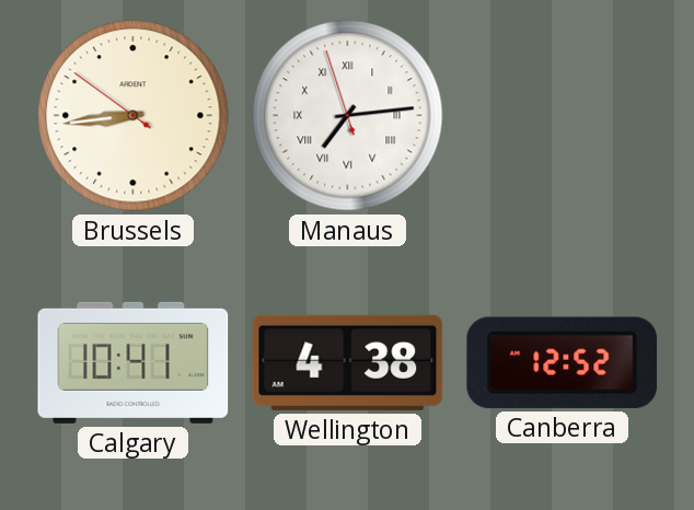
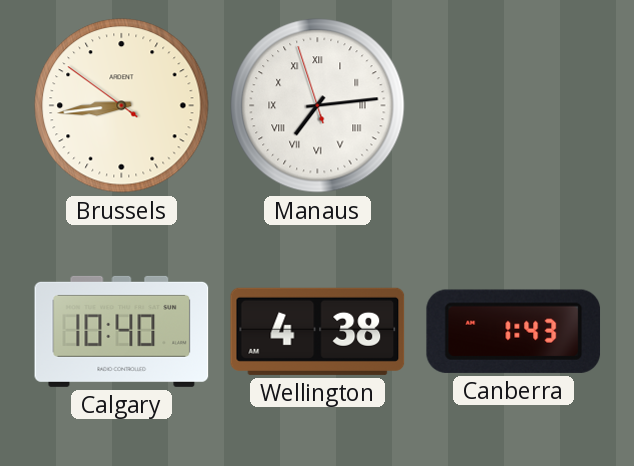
Calgary: 10:41 -> 10:40
Canberra: 12:52 -> 1:43
